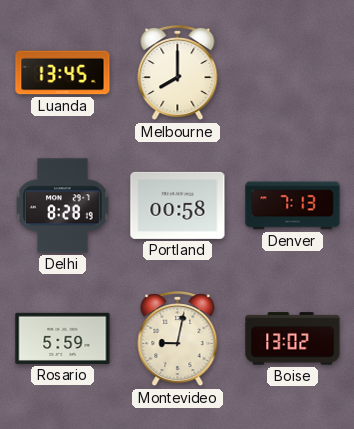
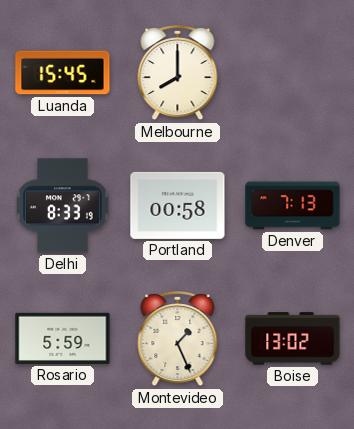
Luanda: 13:45 -> 15:45
Delhi: 8:28 -> 8:33
Montevideo: 9:02 -> 1:26
